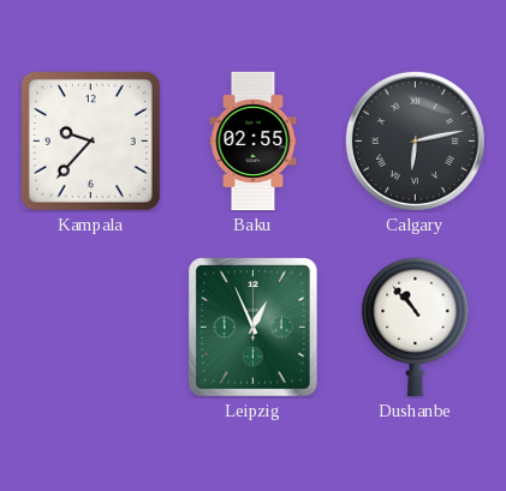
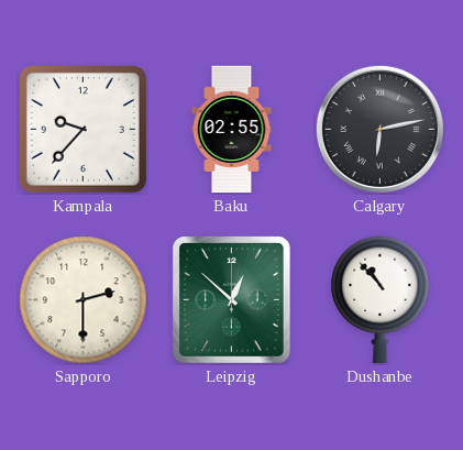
Sapporo: none -> 2:30
Leipzig: 12:56 -> 12:52
